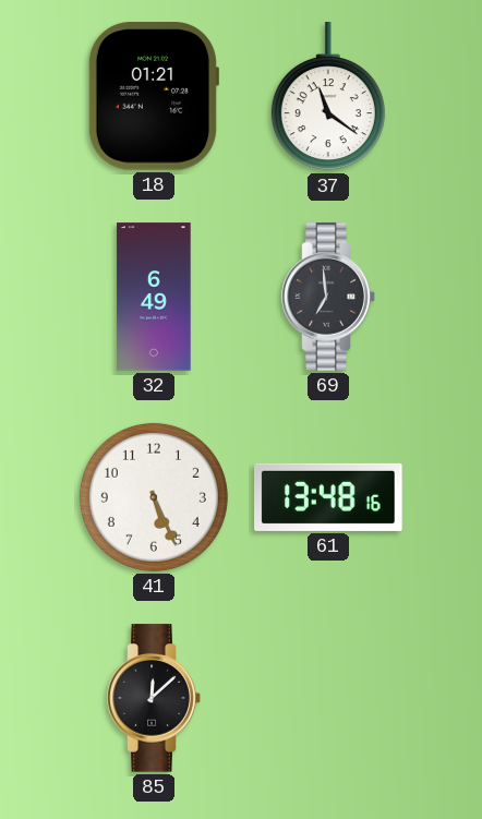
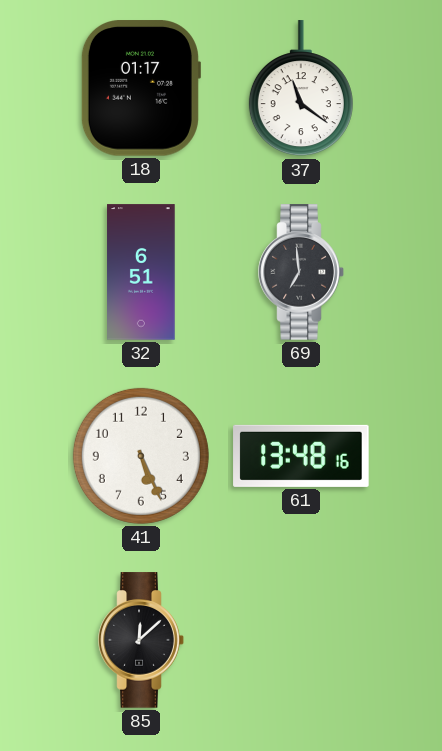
18: 01:21 -> 01:17
32: 6:49 -> 6:51
